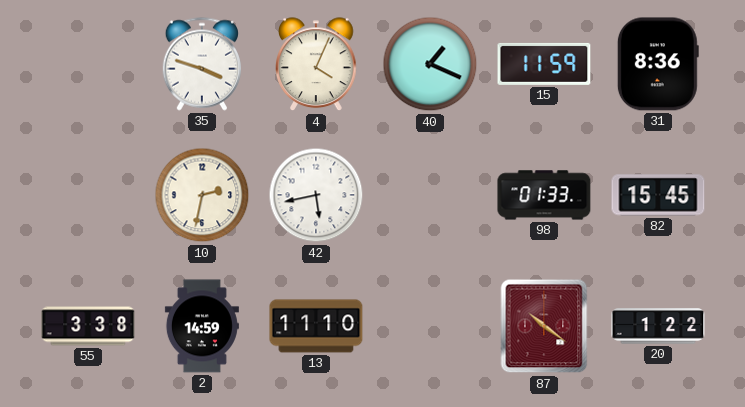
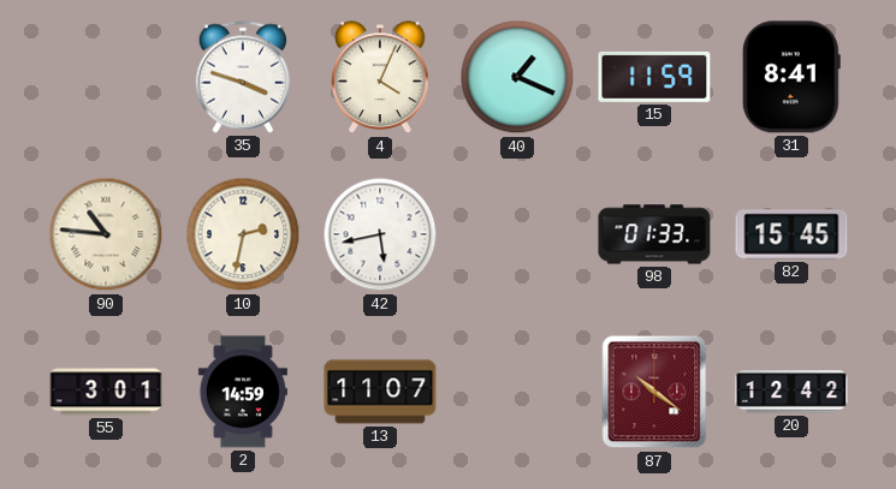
31: 8:36 -> 8:41
90: none -> 10:46
55: 3:38 -> 3:01
13: 11:10 -> 11:07
20: 1:22 -> 12:42
